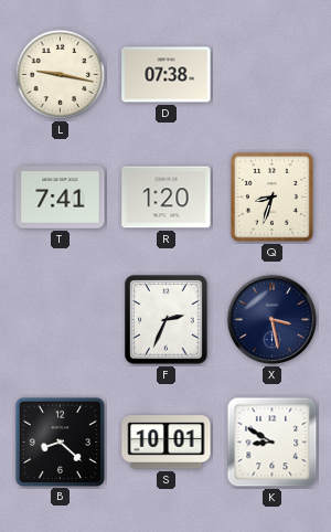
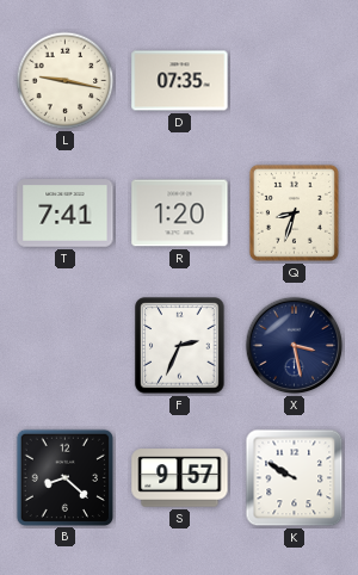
D: 07:38 -> 07:35
S: 10:01 -> 9:57
K: 8:50 -> 9:50
